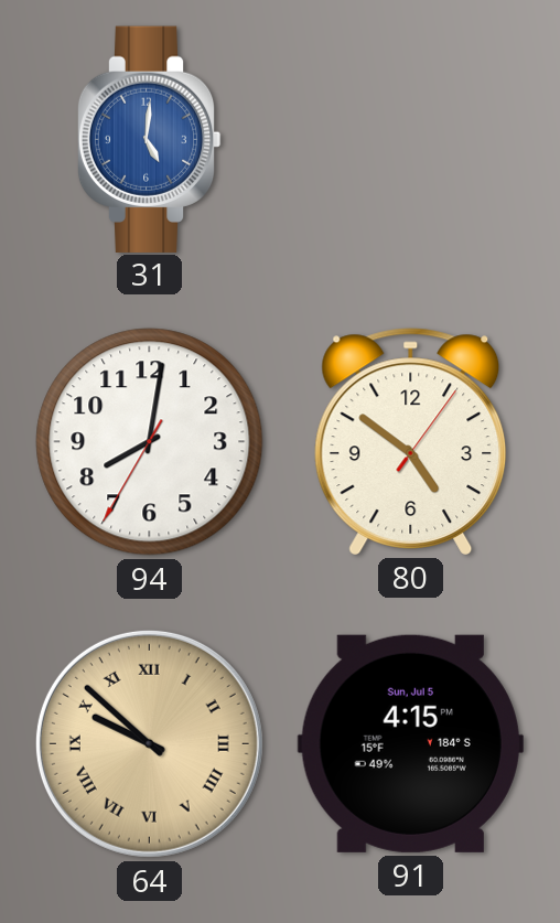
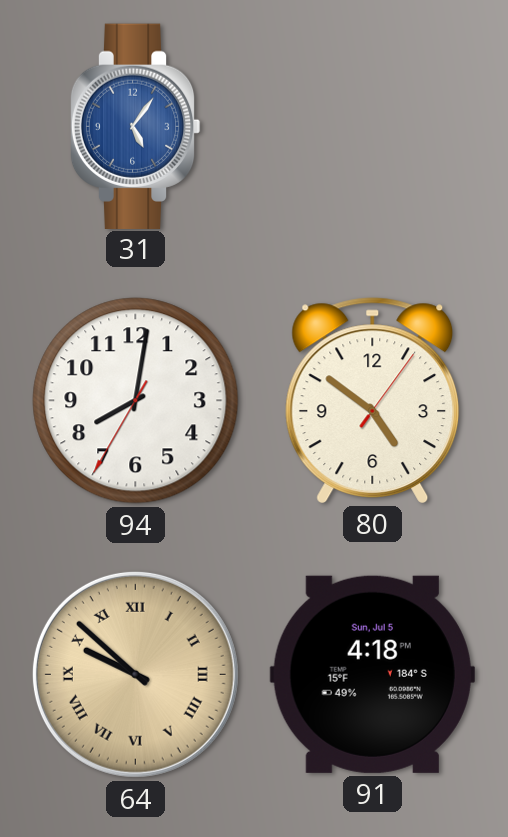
31: 5:01 -> 5:06
91: 4:15 -> 4:18
